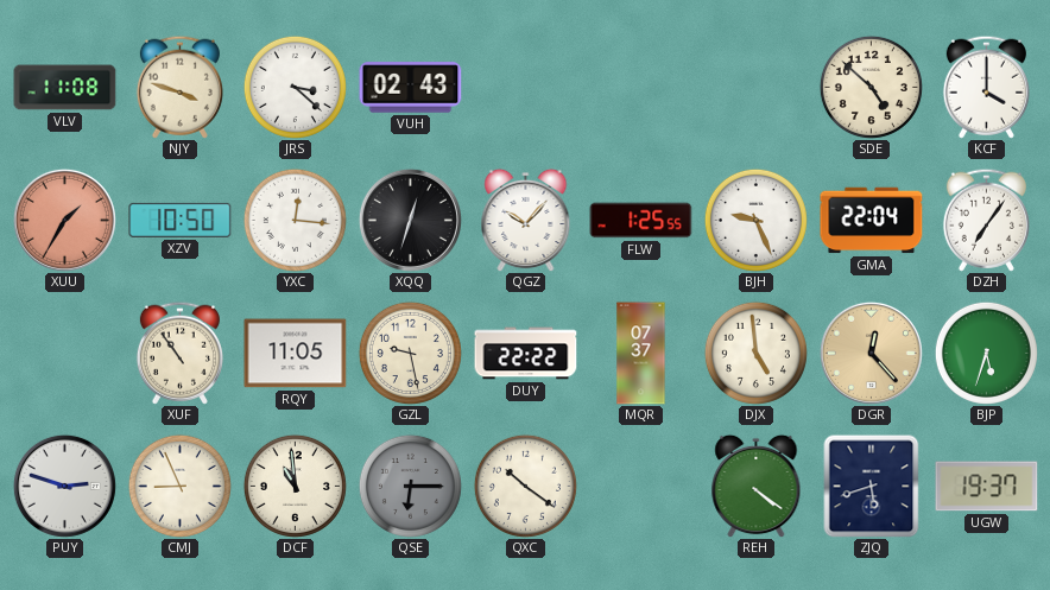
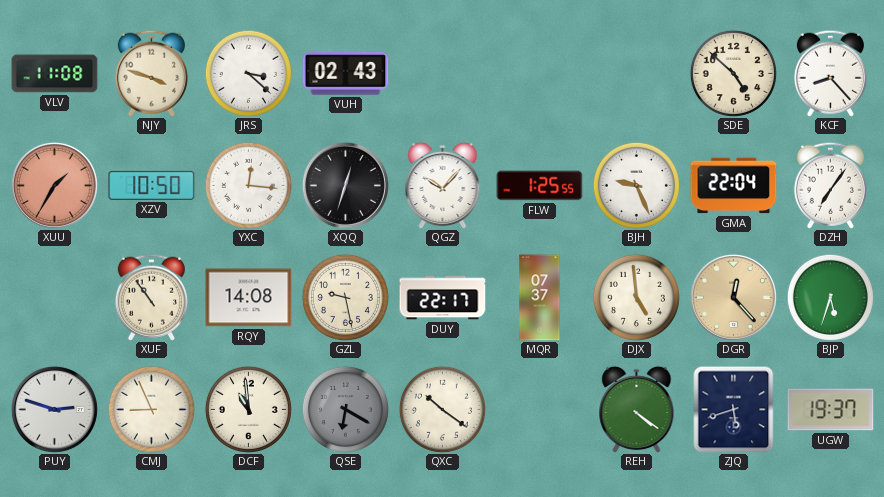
KCF: 4:00 -> 8:23
RQY: 11:05 -> 14:08
DUY: 22:22 -> 22:17
QSE: 6:15 -> 6:20
